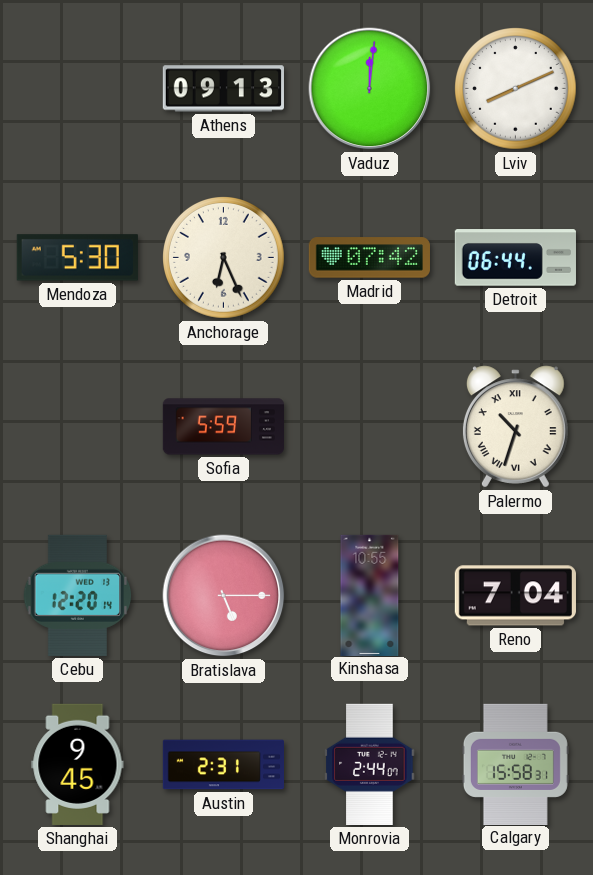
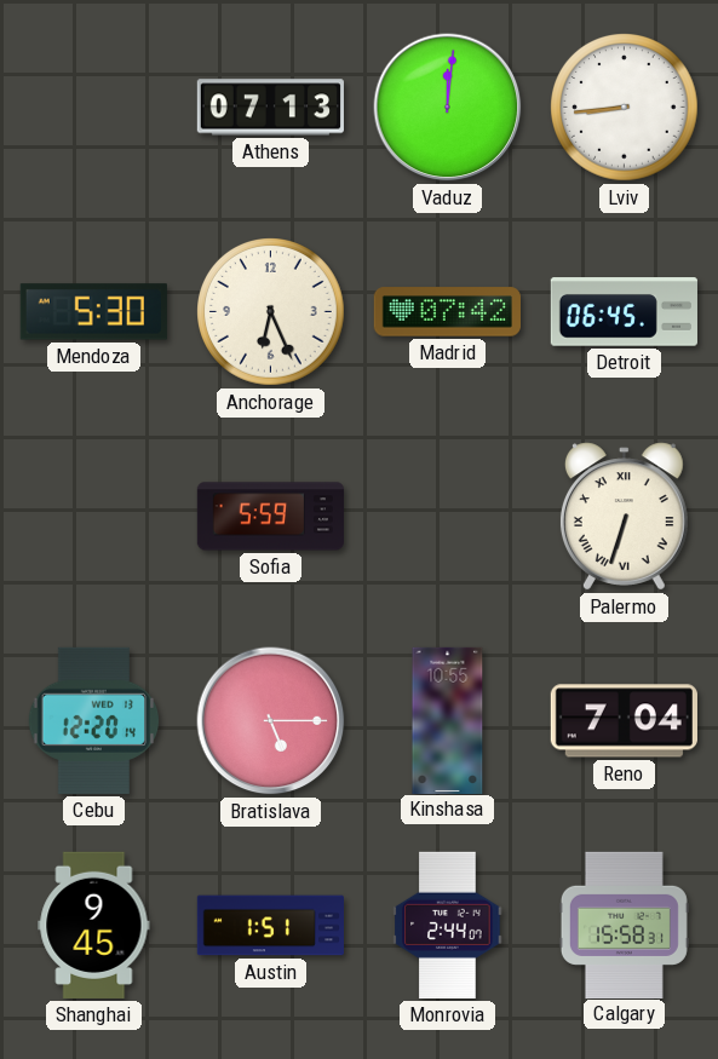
Athens: 09:13 -> 07:13
Lviv: 8:11 -> 8:44
Detroit: 06:44 -> 06:45
Palermo: 10:33 -> 6:33
Austin: 2:31 -> 1:51
